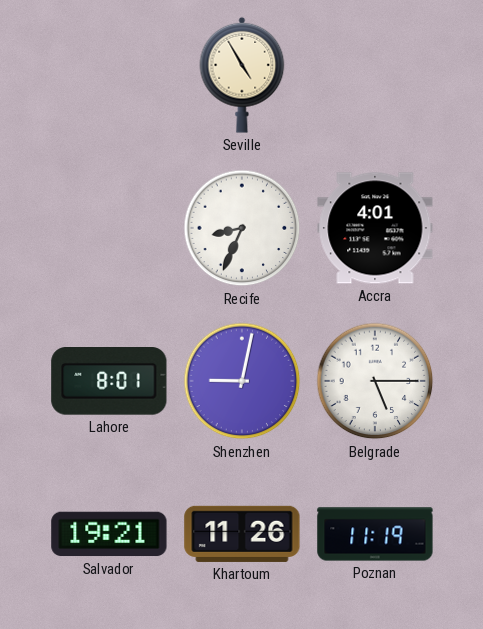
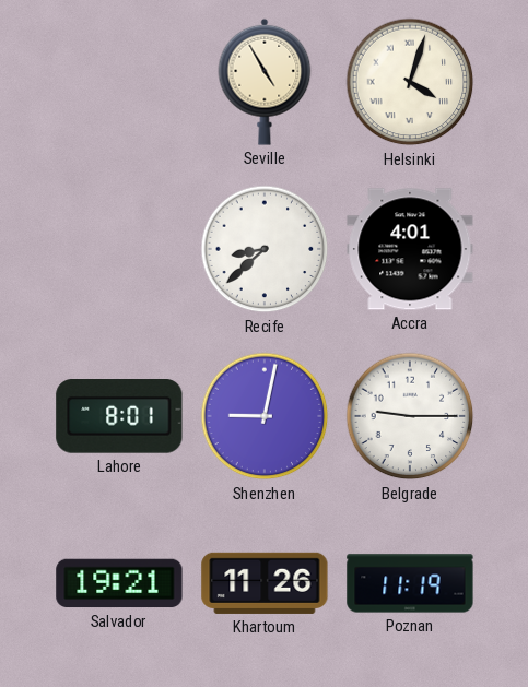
Helsinki: none -> 4:03
Recife: 8:34 -> 8:38
Belgrade: 5:15 -> 9:15
